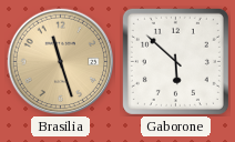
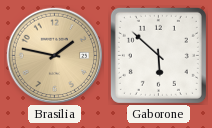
Brasilia: 11:27 -> 1:47
